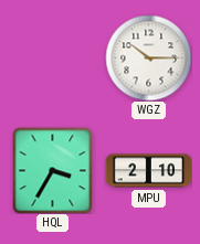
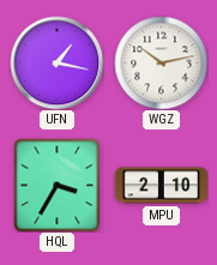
UFN: none -> 1:17
WGZ: 10:15 -> 10:13
